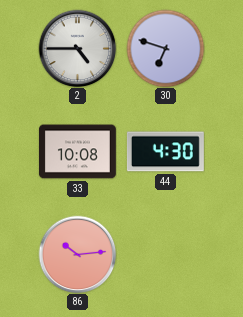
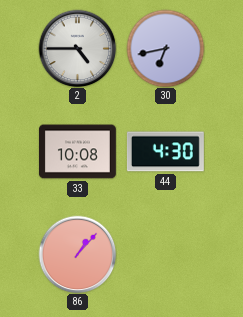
30: 6:48 -> 6:43
86: 10:14 -> 1:07
